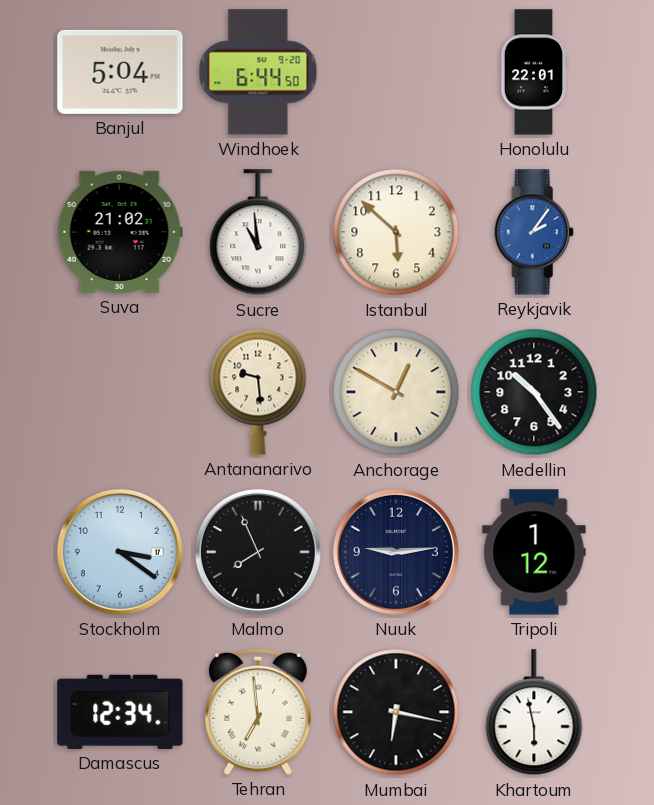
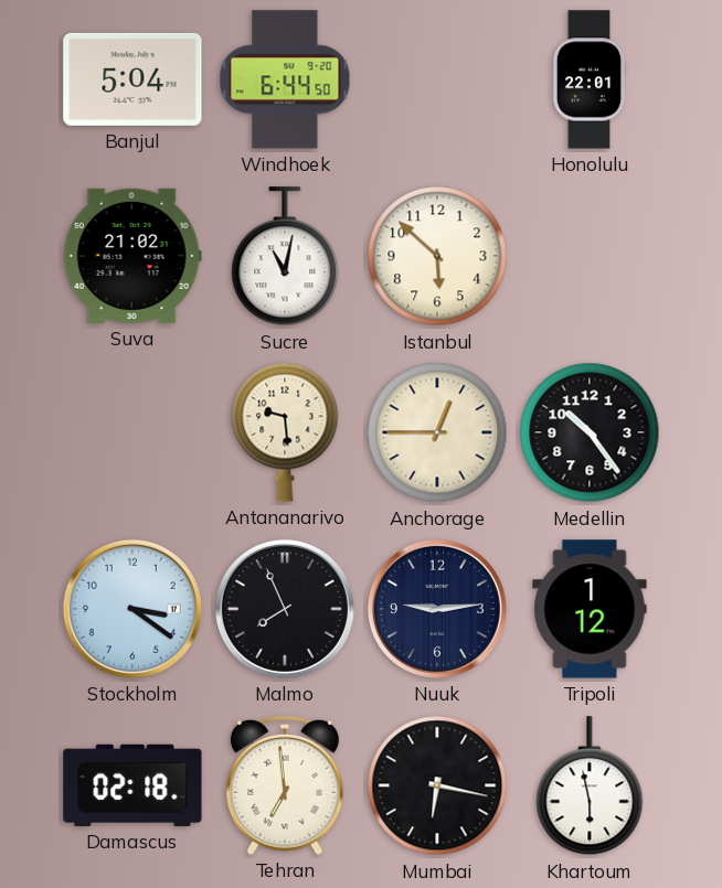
Sucre: 10:59 -> 11:02
Reykjavik: 2:06 -> none
Anchorage: 12:50 -> 12:45
Damascus: 12:34 -> 02:18
